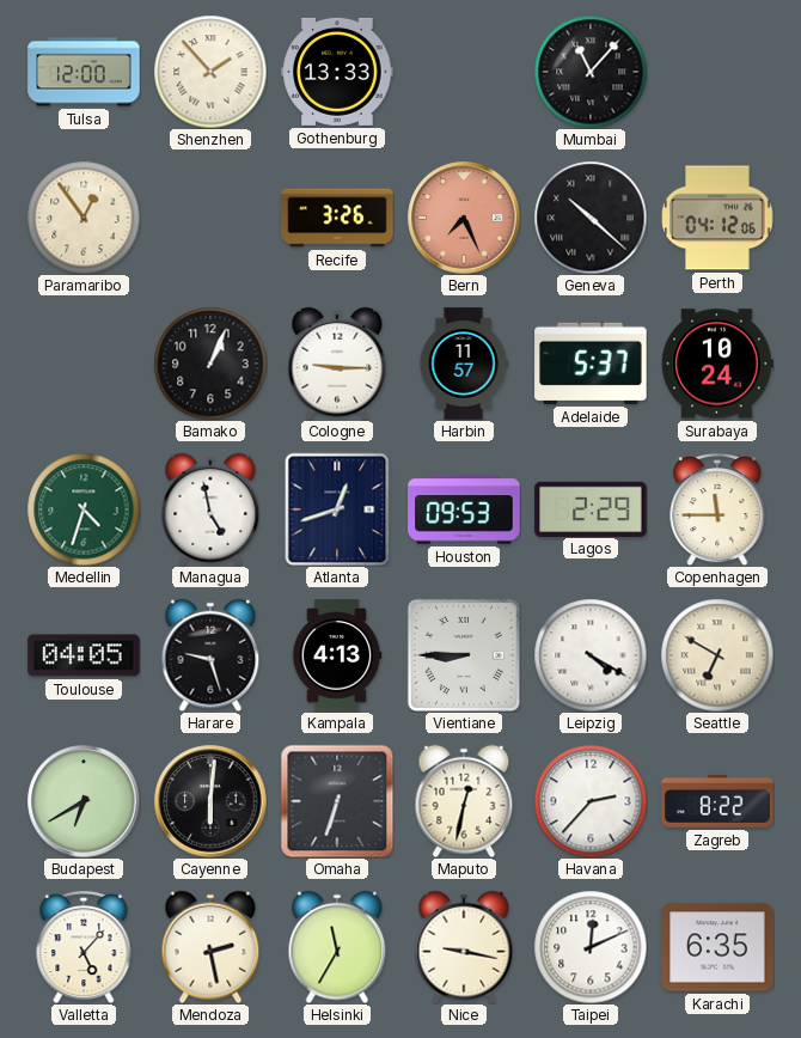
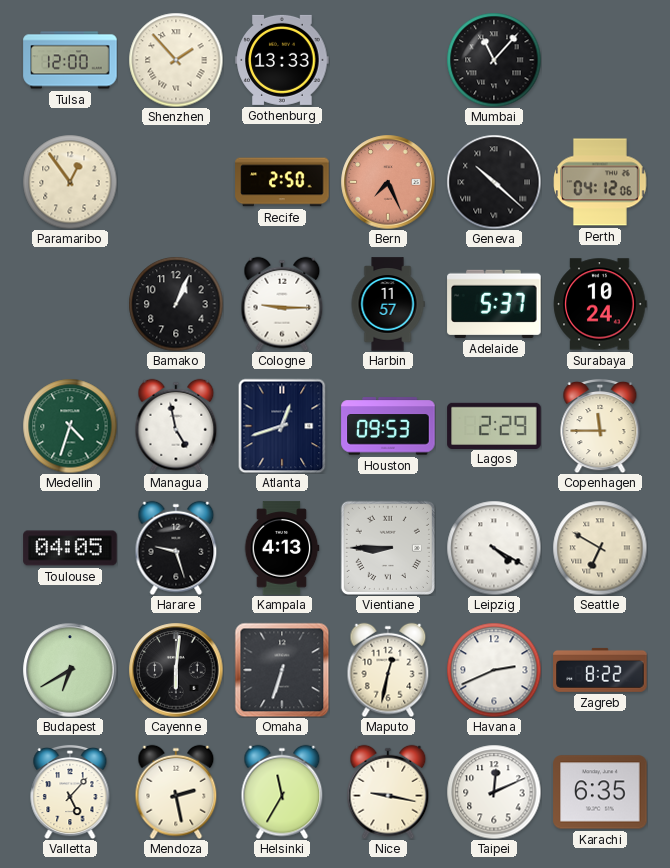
Recife: 3:26 -> 2:50
Havana: 2:37 -> 2:41
